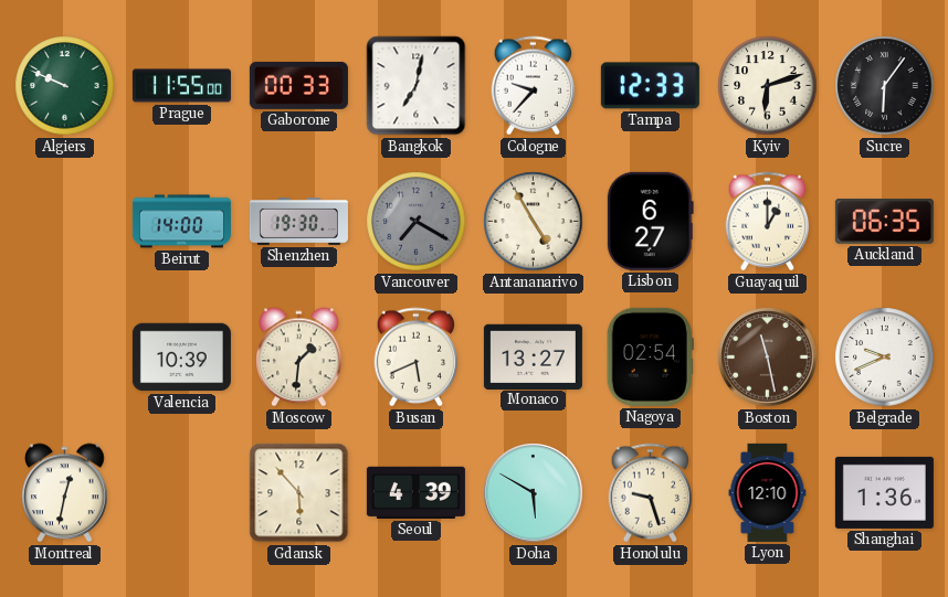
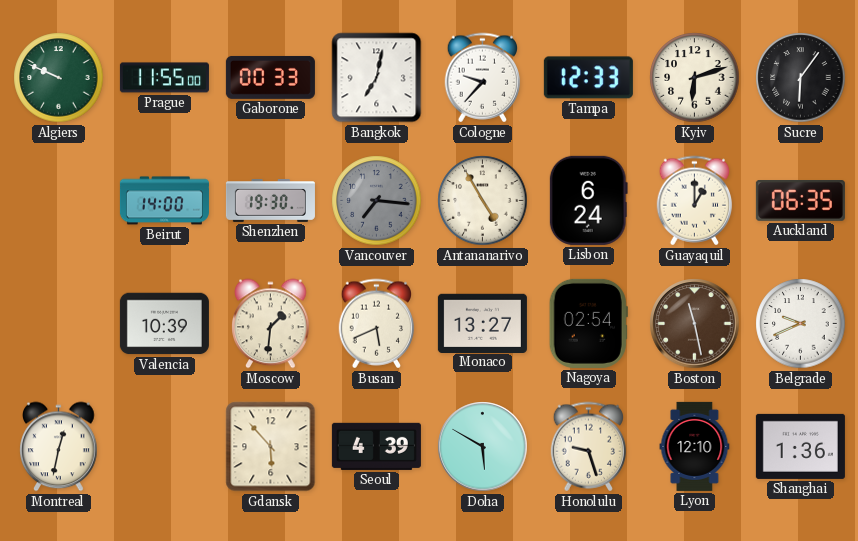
Vancouver: 7:20 -> 7:16
Lisbon: 6:27 -> 6:24
